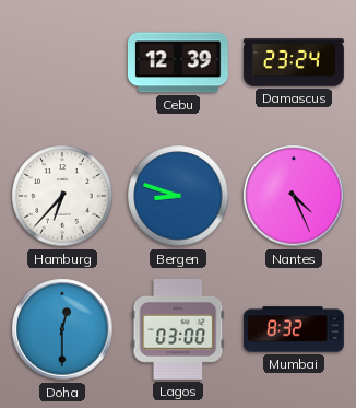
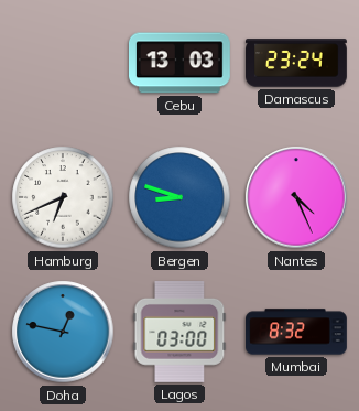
Cebu: 12:39 -> 13:03
Hamburg: 6:37 -> 6:41
Doha: 12:30 -> 12:47
